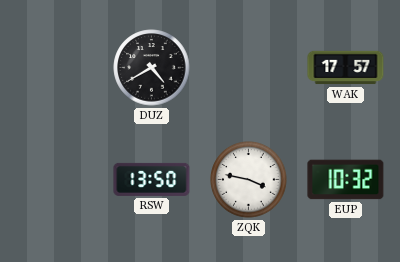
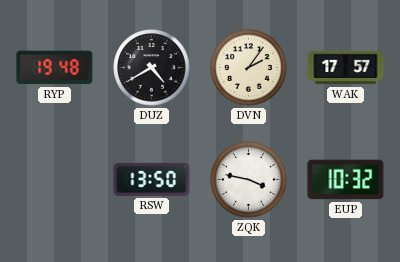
RYP: none -> 19:48
DVN: none -> 2:06
